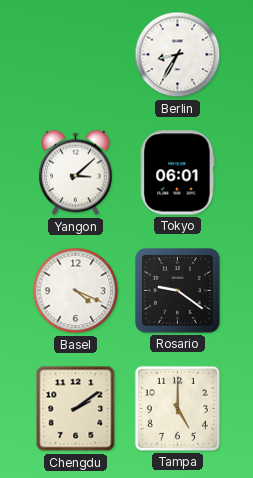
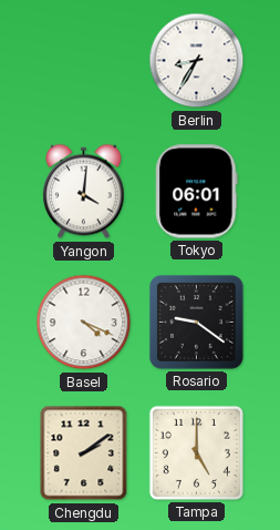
Yangon: 3:08 -> 4:01
